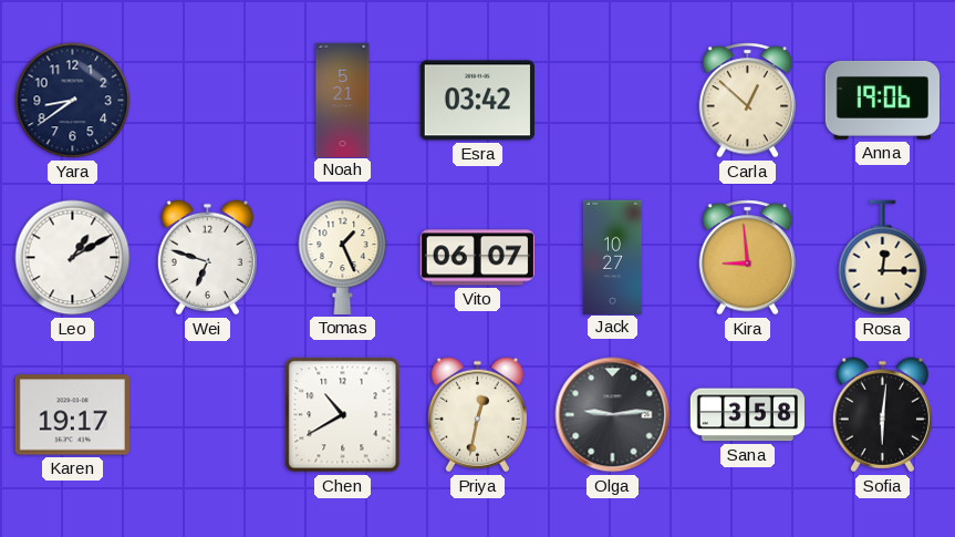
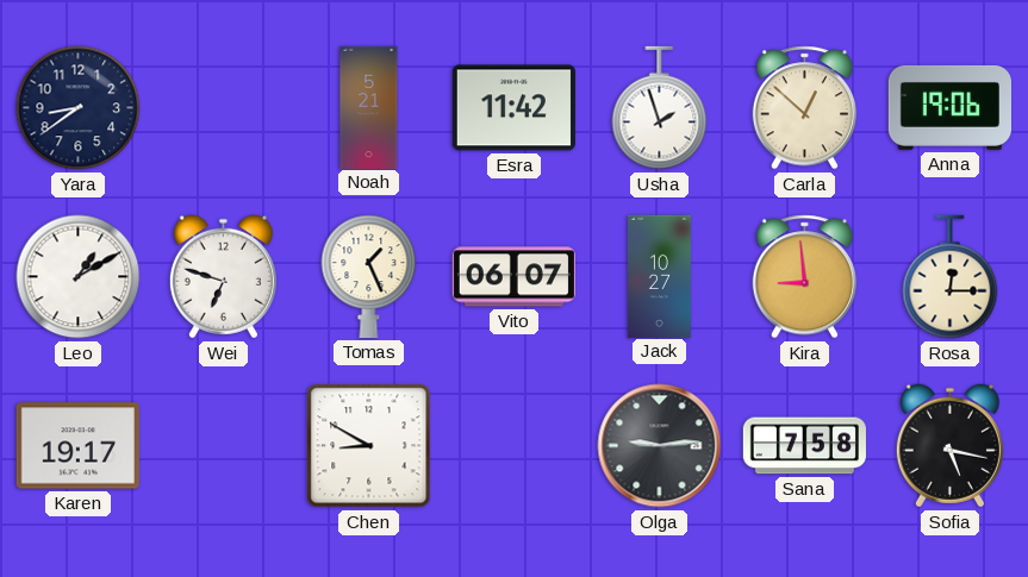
Esra: 03:42 -> 11:42
Usha: none -> 1:57
Chen: 10:40 -> 8:50
Priya: 12:32 -> none
Sana: 3:58 -> 7:58
Sofia: 6:01 -> 5:17
